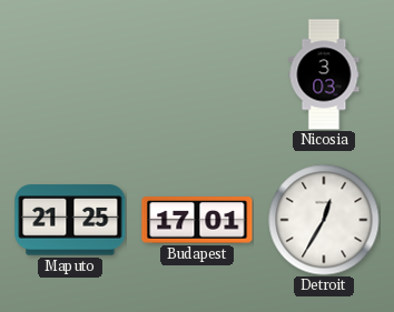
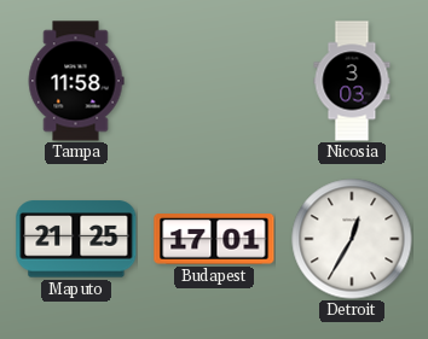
Tampa: none -> 11:58
